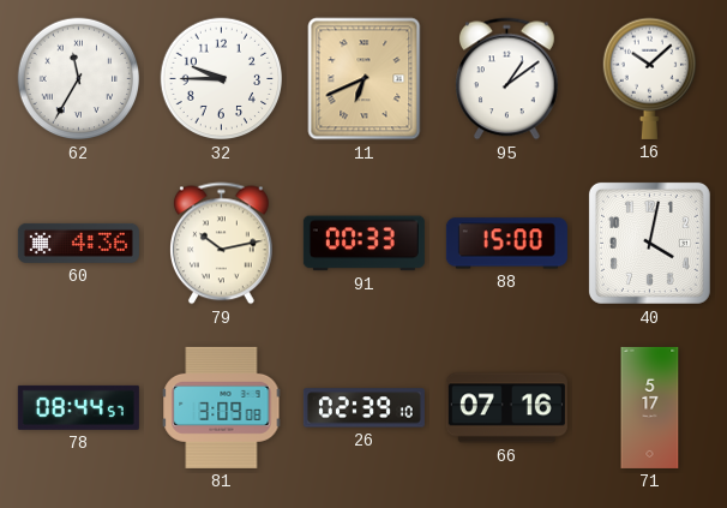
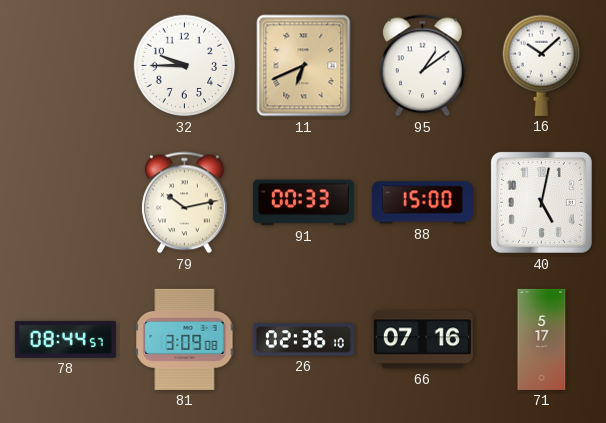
62: 11:35 -> none
60: 4:36 -> none
40: 4:02 -> 5:02
26: 02:39 -> 02:36
